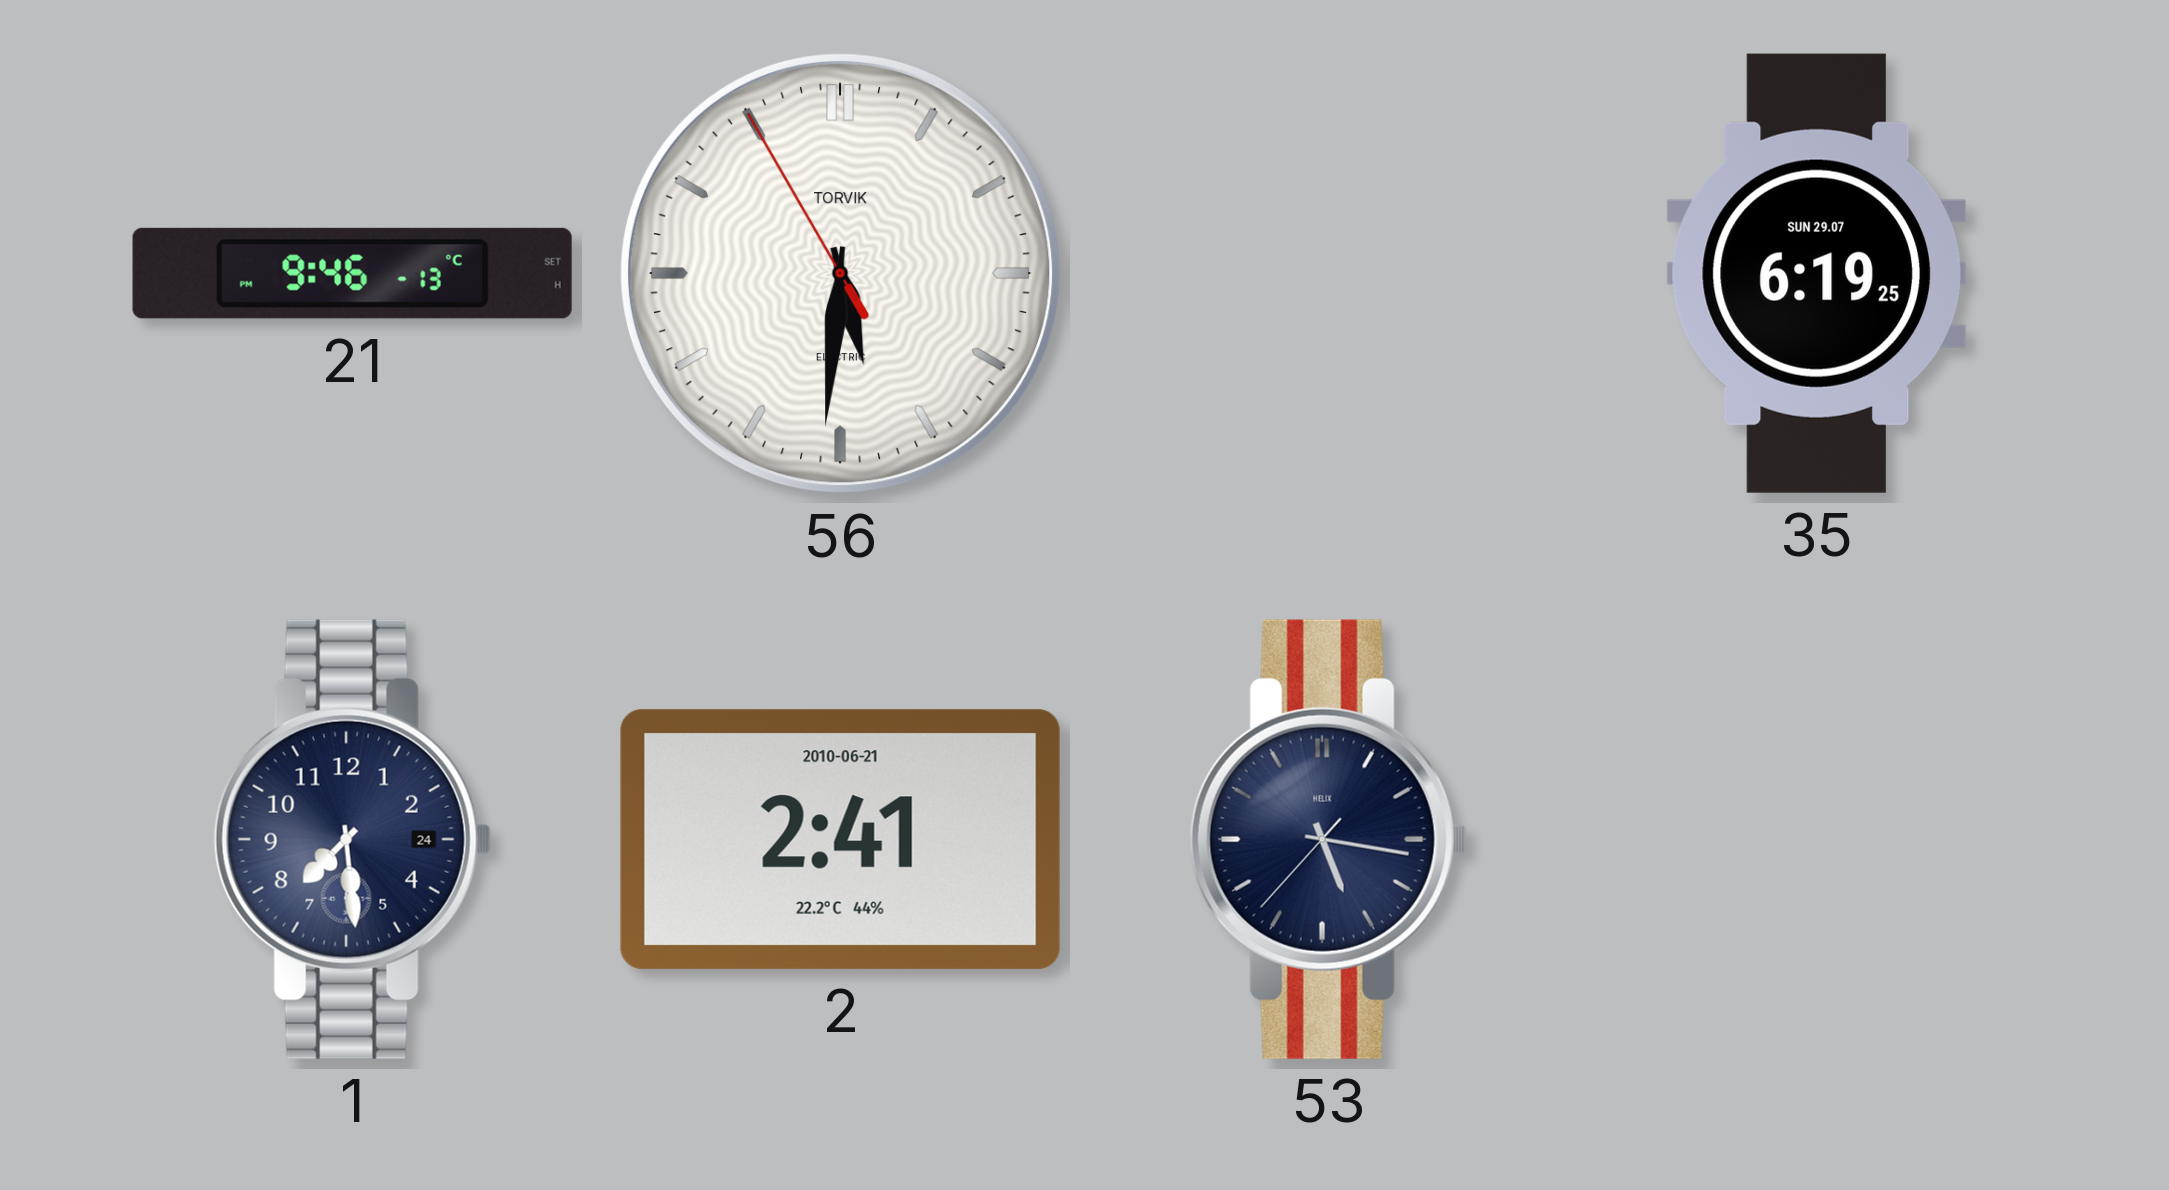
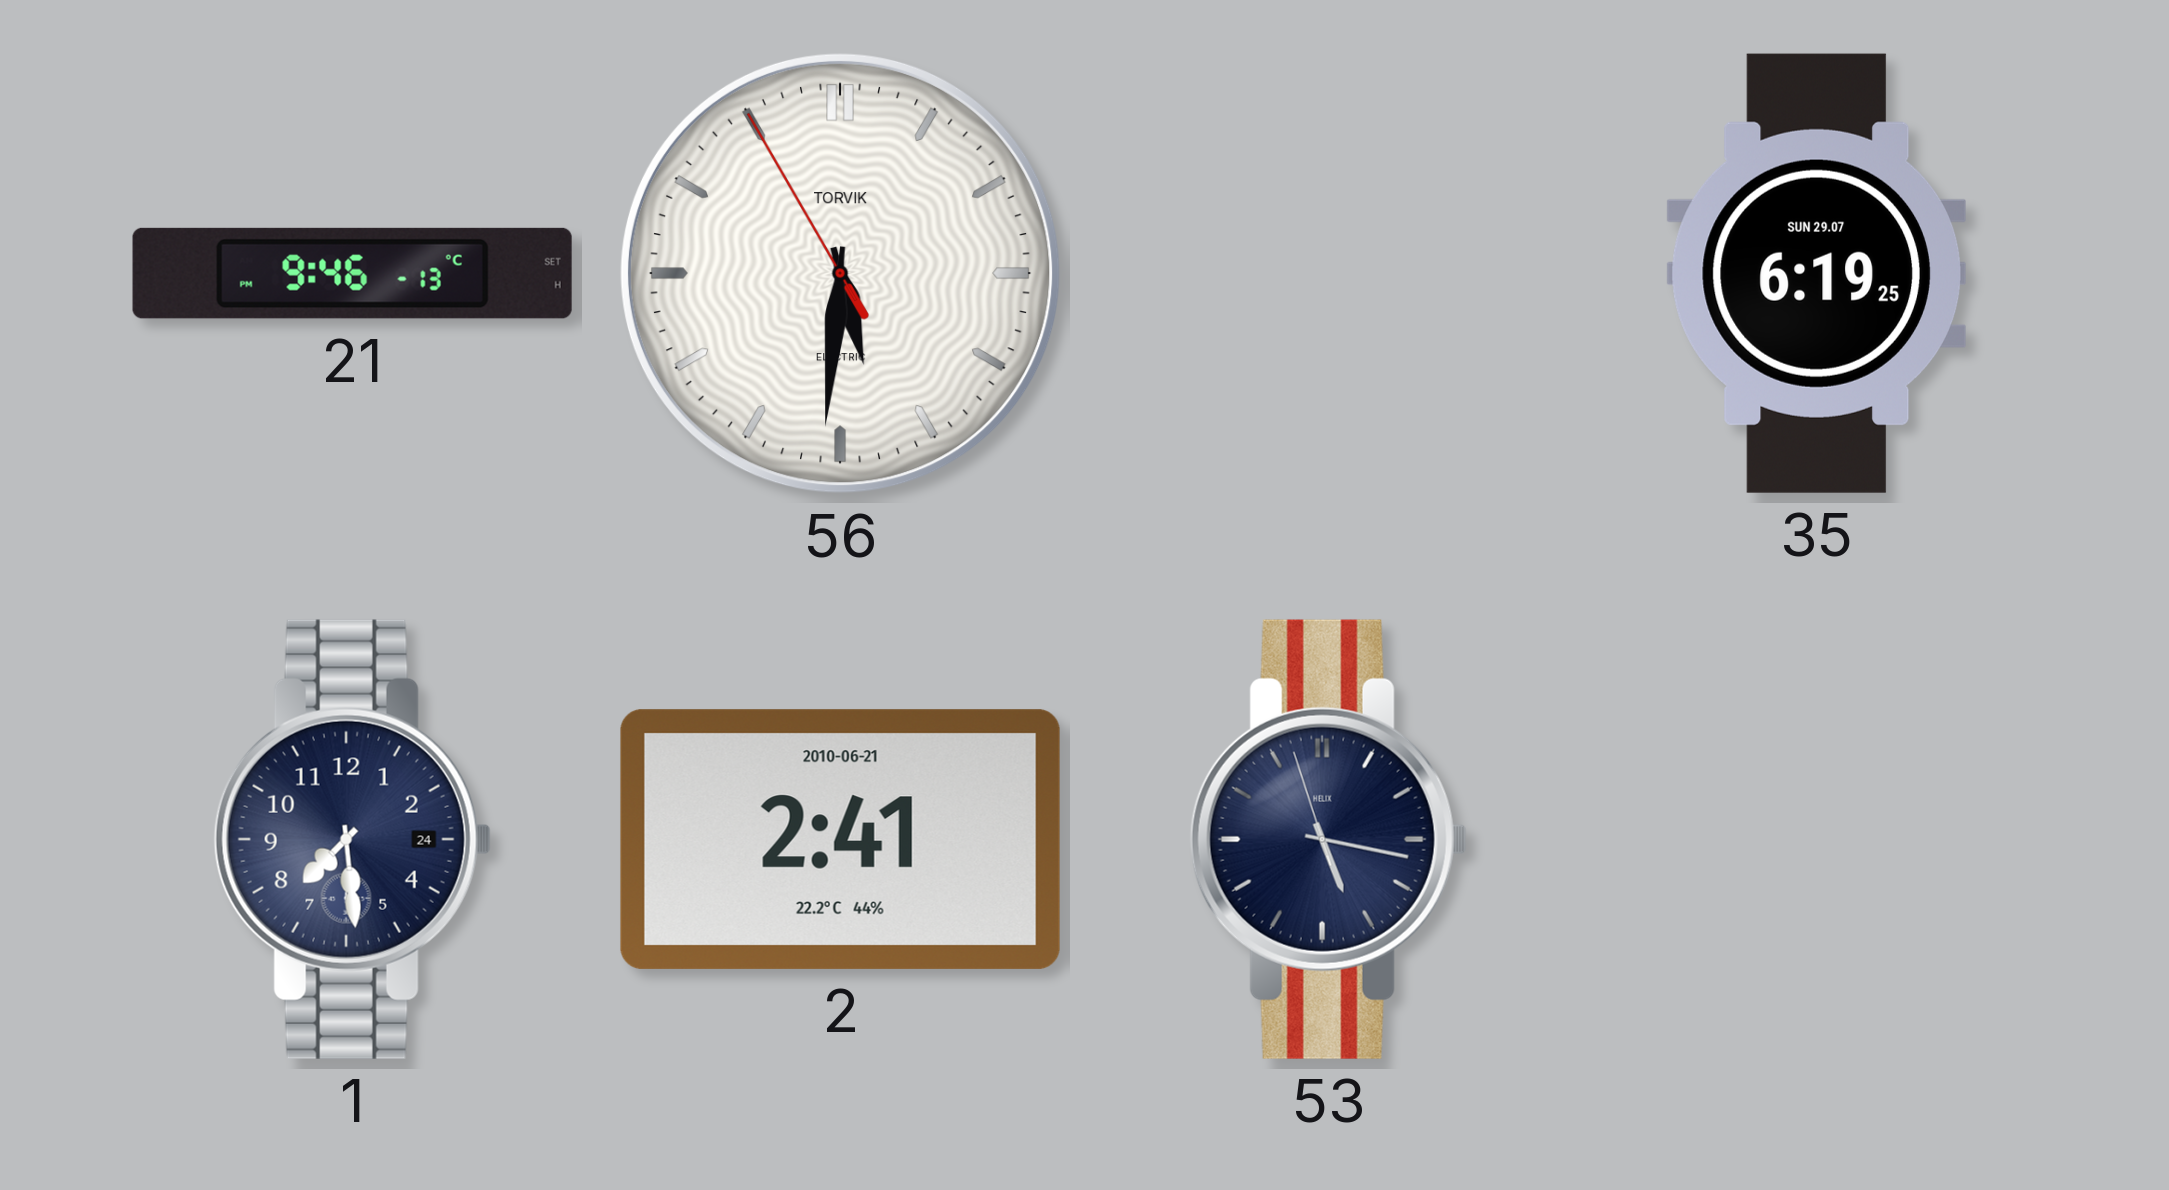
53: 5:16:37 -> 5:16:57
